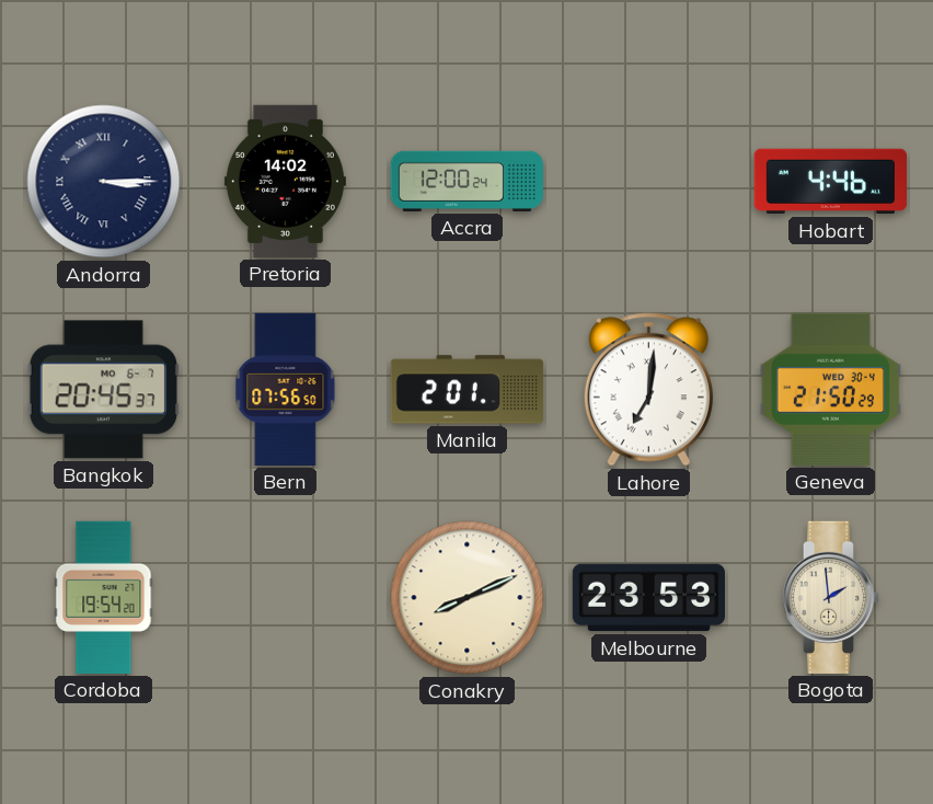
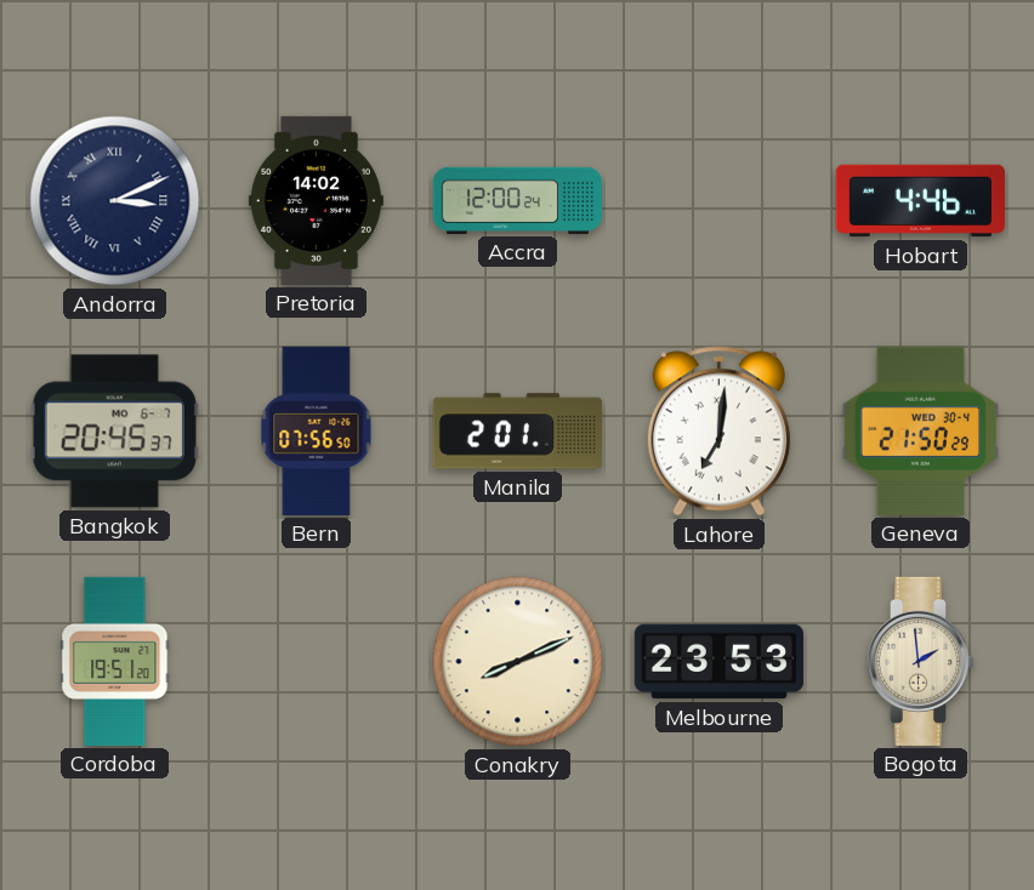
Andorra: 3:15 -> 3:11
Cordoba: 19:54 -> 19:51
